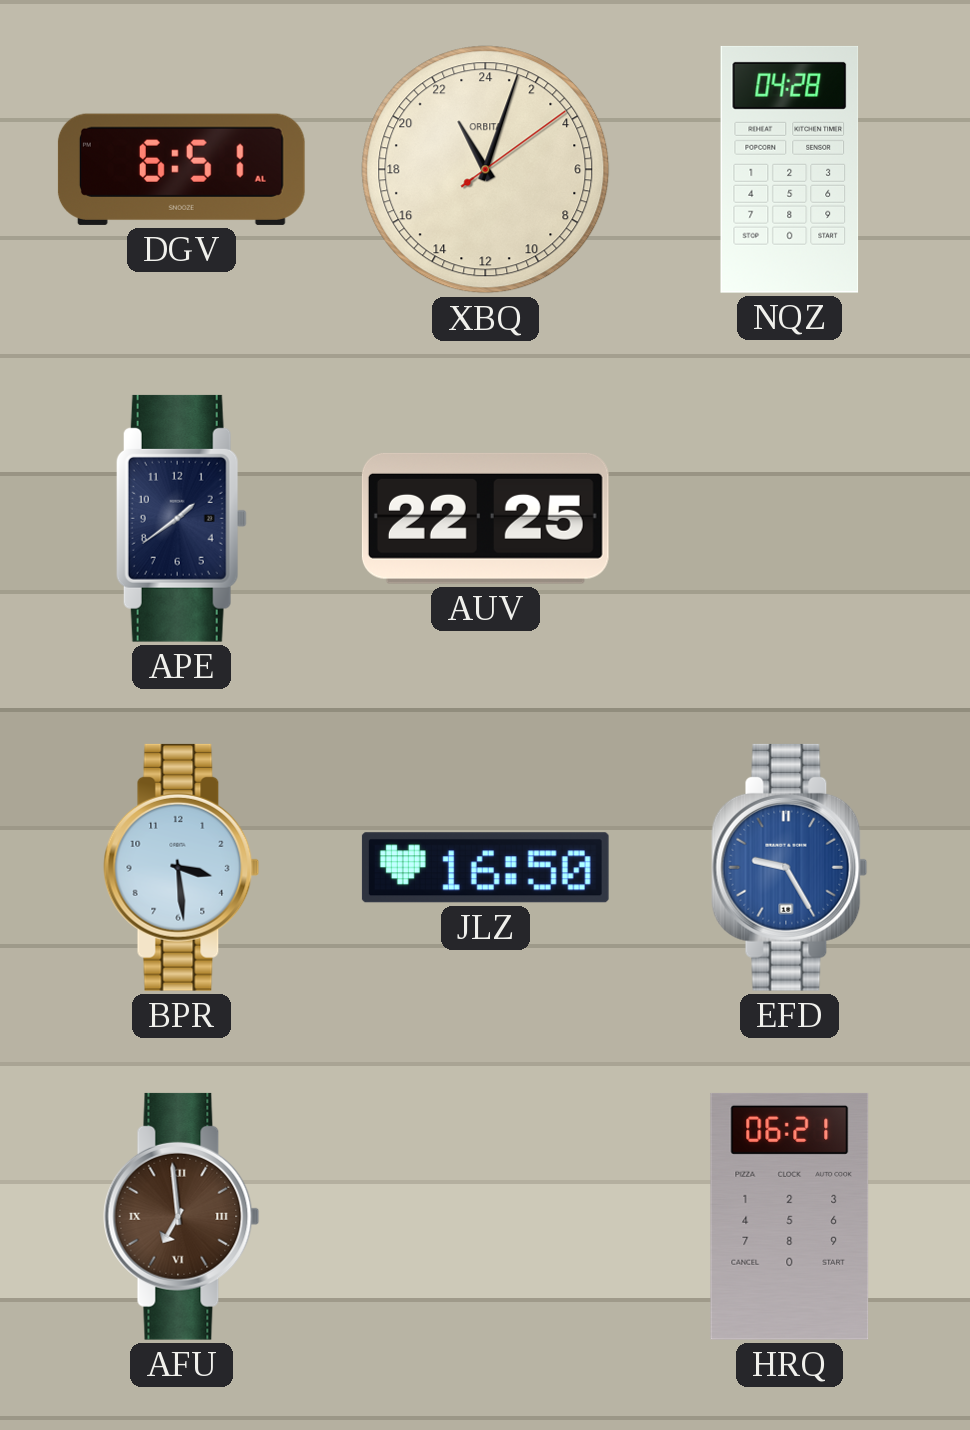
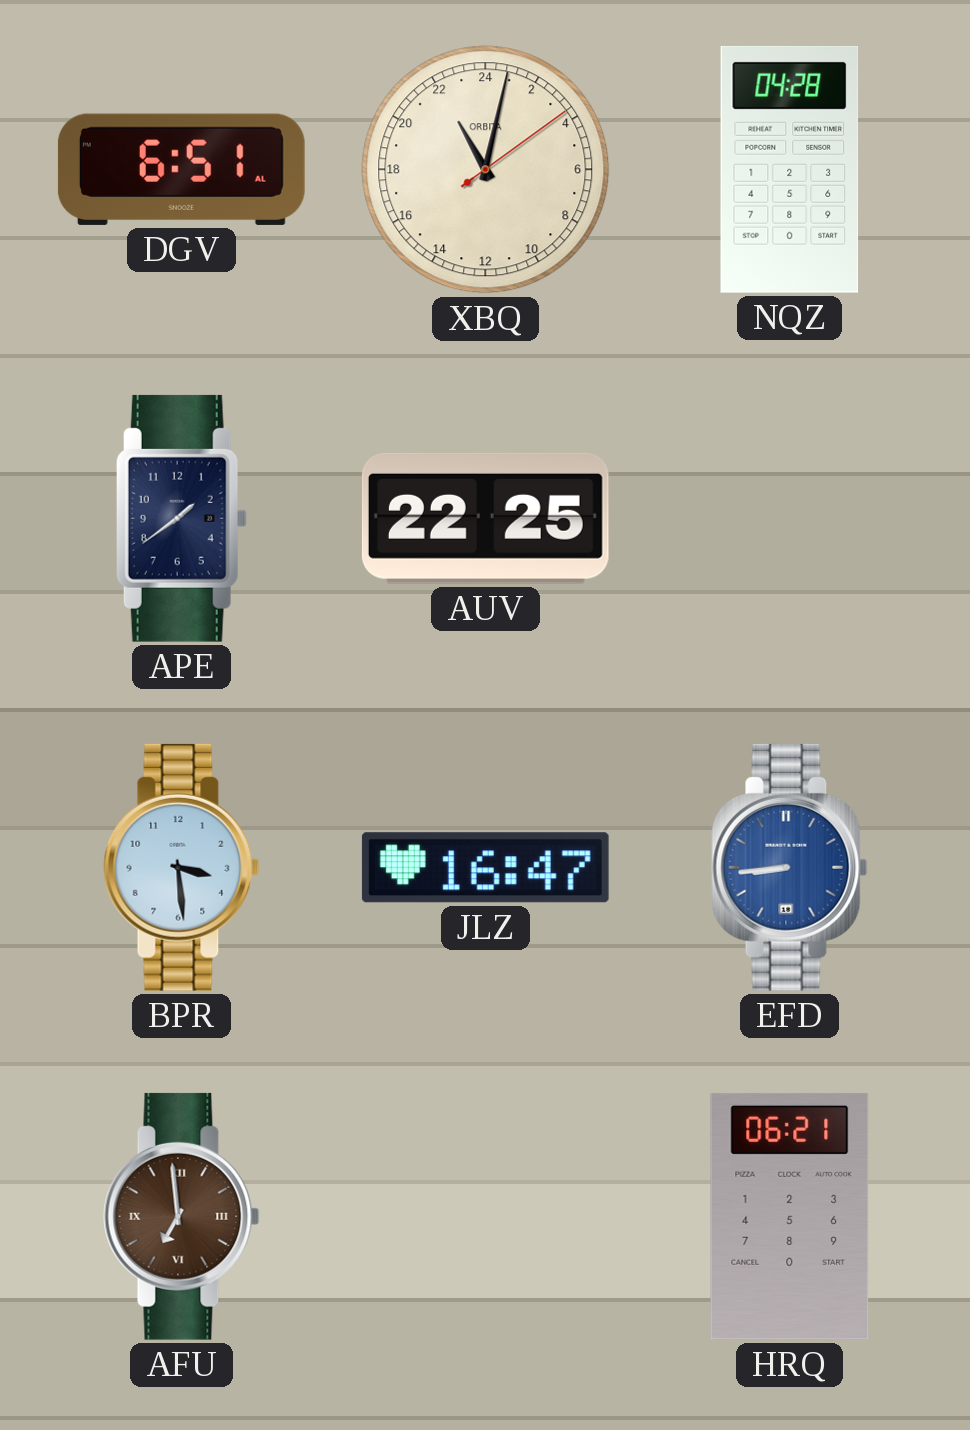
XBQ: 22:03 -> 22:02
JLZ: 16:50 -> 16:47
EFD: 9:25 -> 8:44
